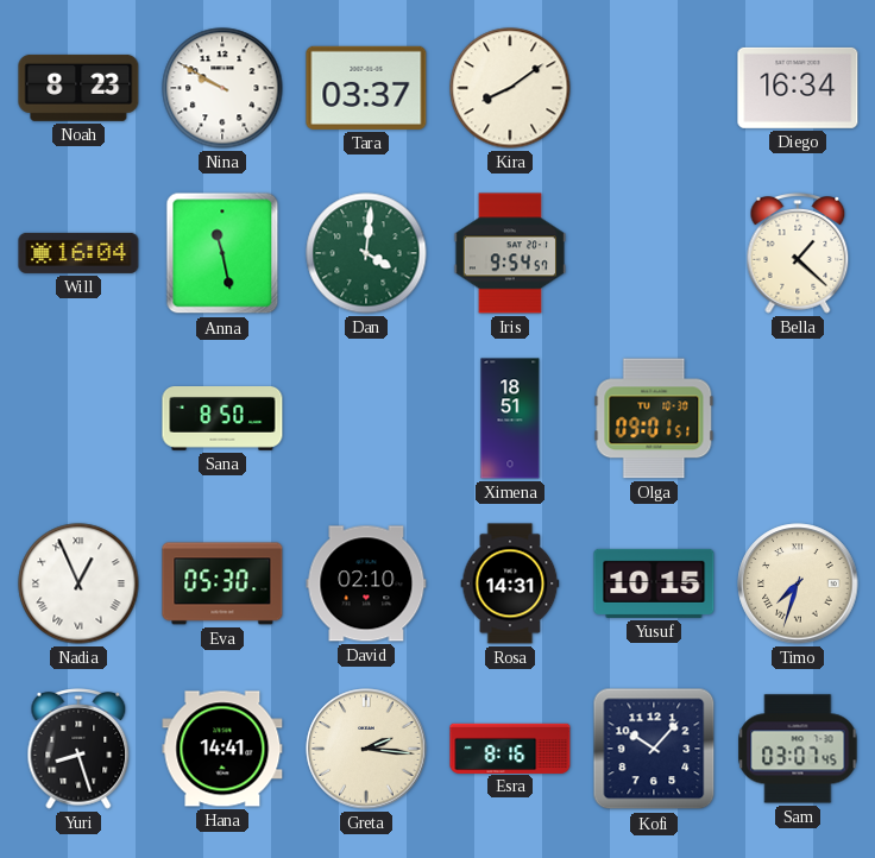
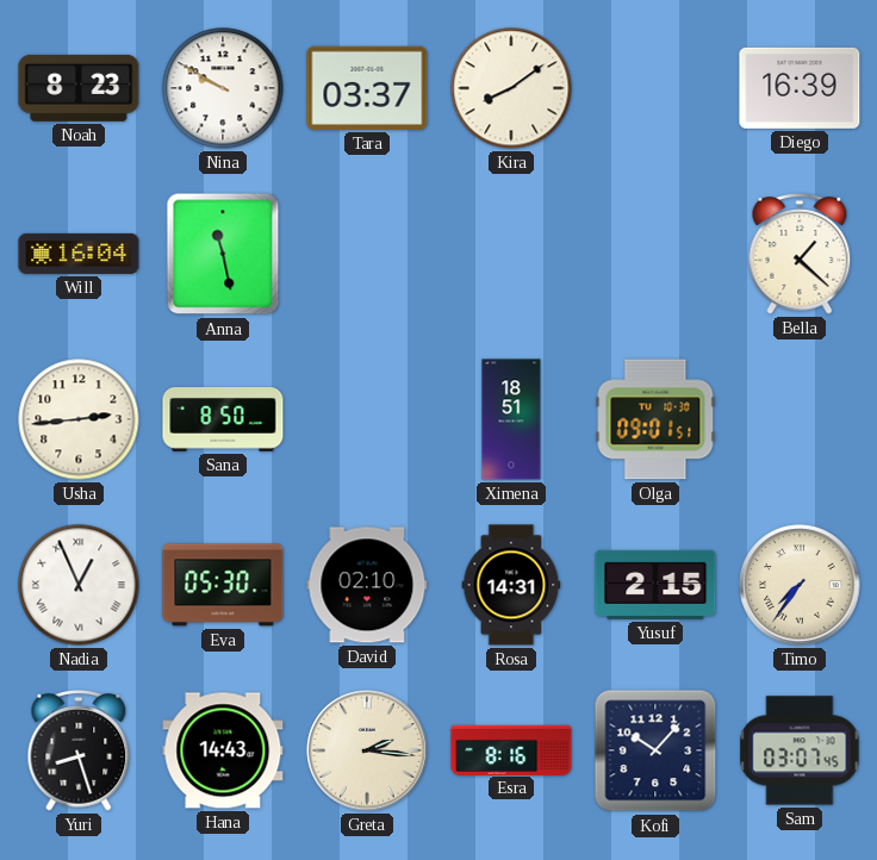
Diego: 16:34 -> 16:39
Dan: 4:01 -> none
Iris: 9:54 -> none
Usha: none -> 2:44
Yusuf: 10:15 -> 2:15
Timo: 7:33 -> 7:36
Hana: 14:41 -> 14:43
